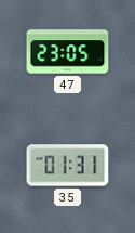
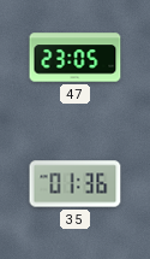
35: 01:31 -> 01:36
